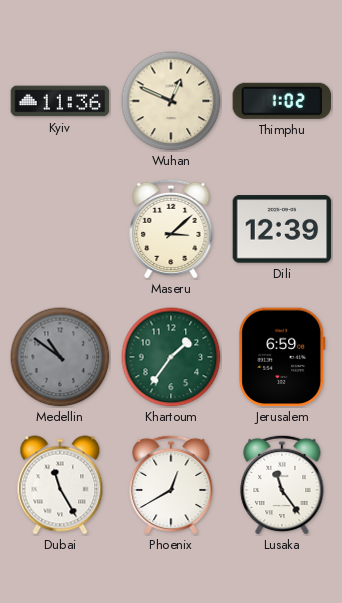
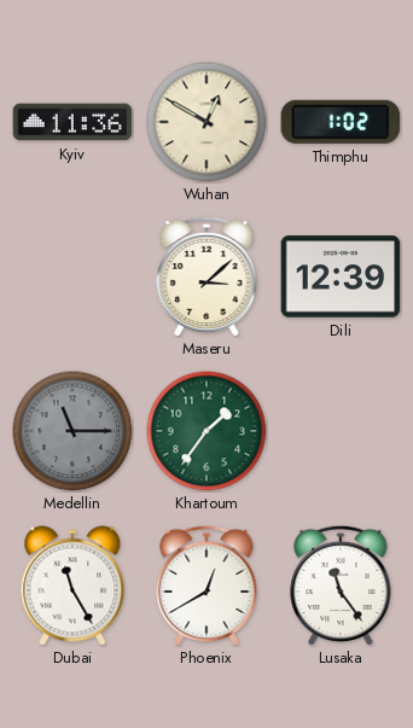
Wuhan: 12:49 -> 12:50
Medellin: 10:51 -> 11:15
Jerusalem: 6:59 -> none
